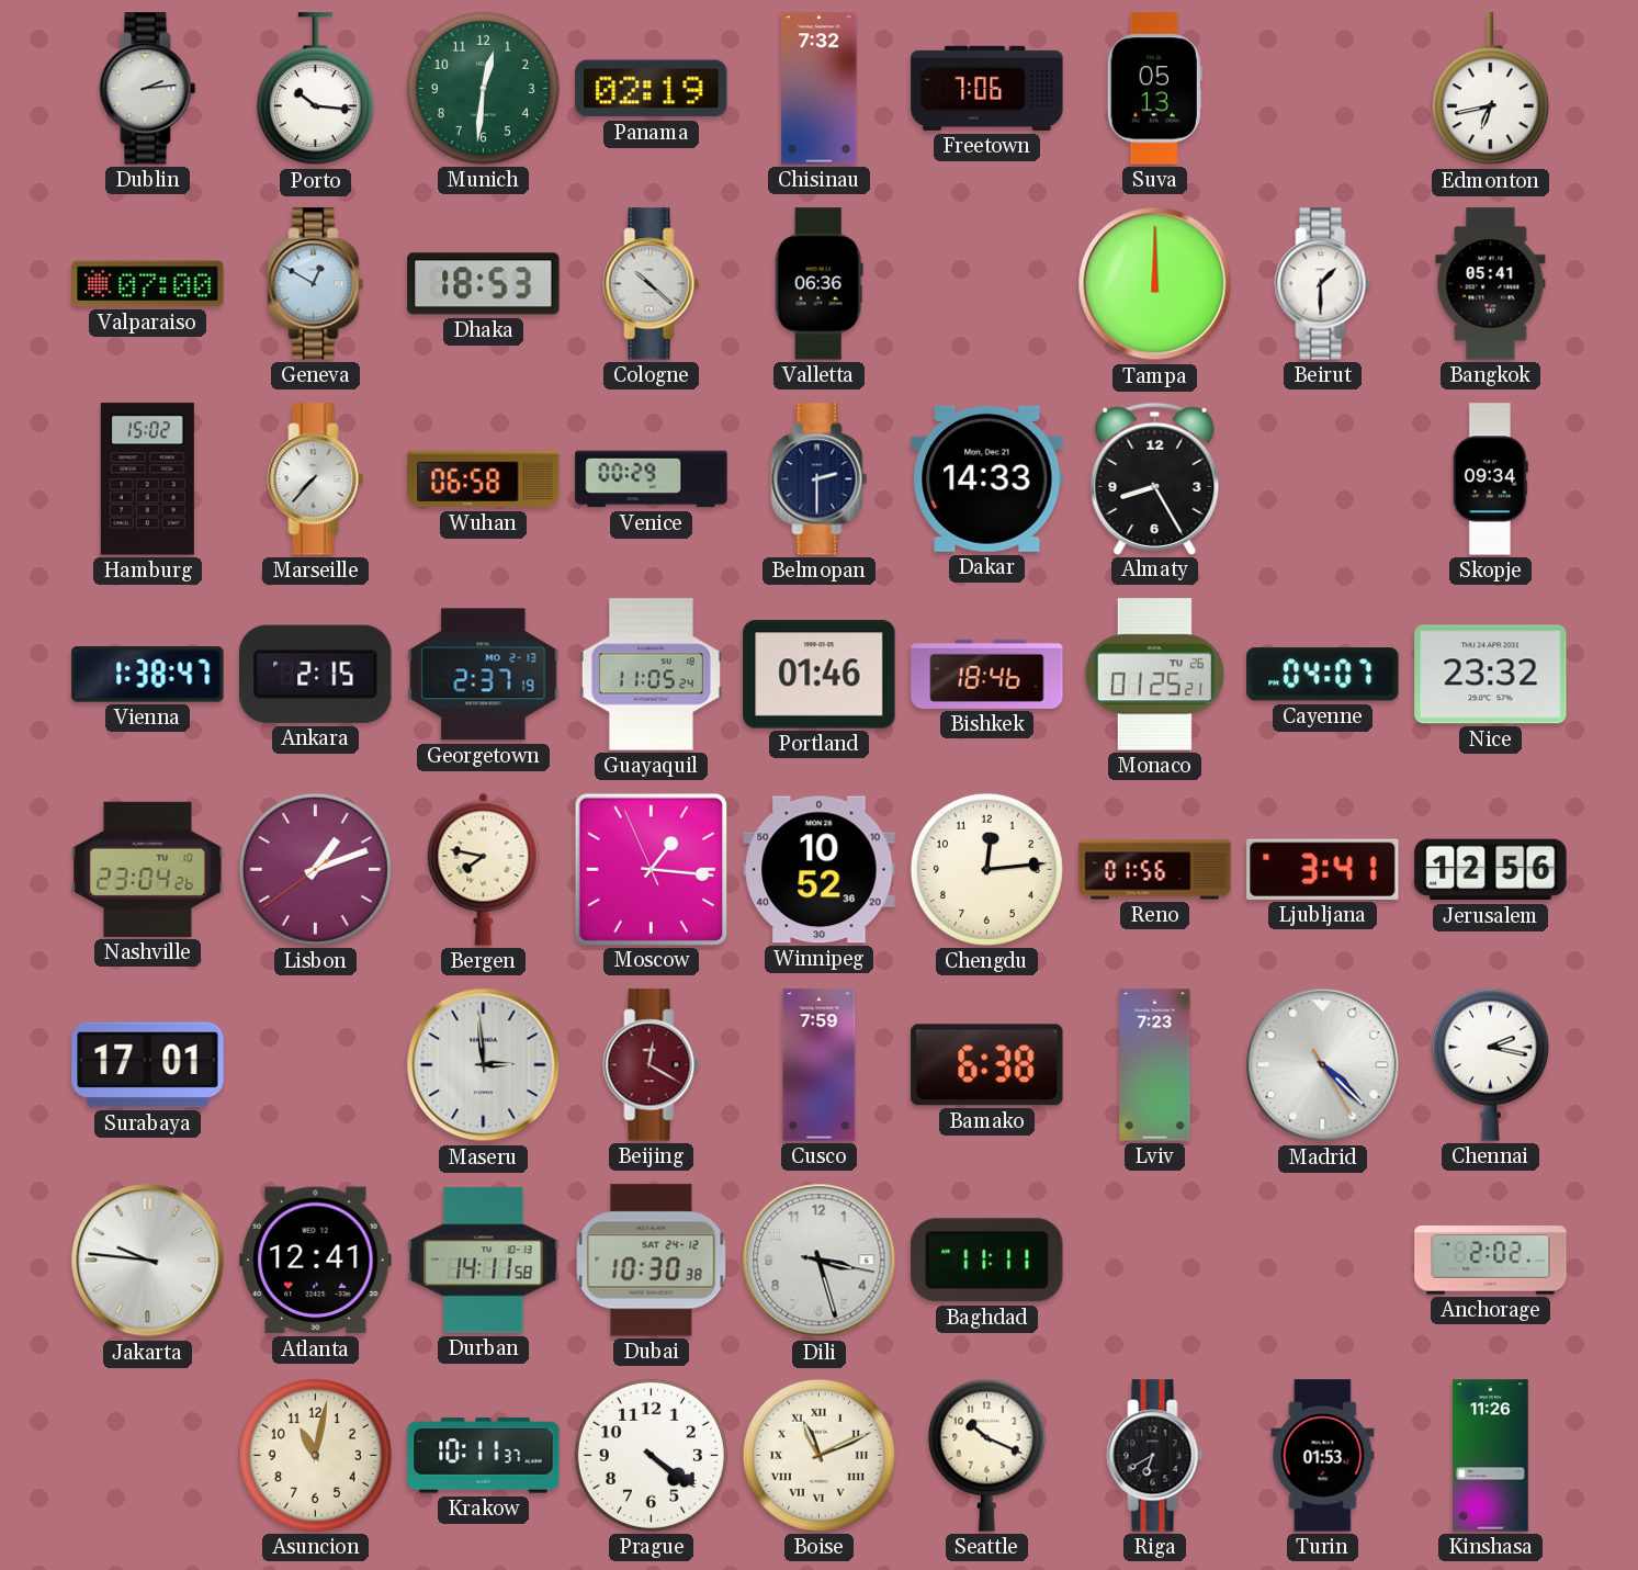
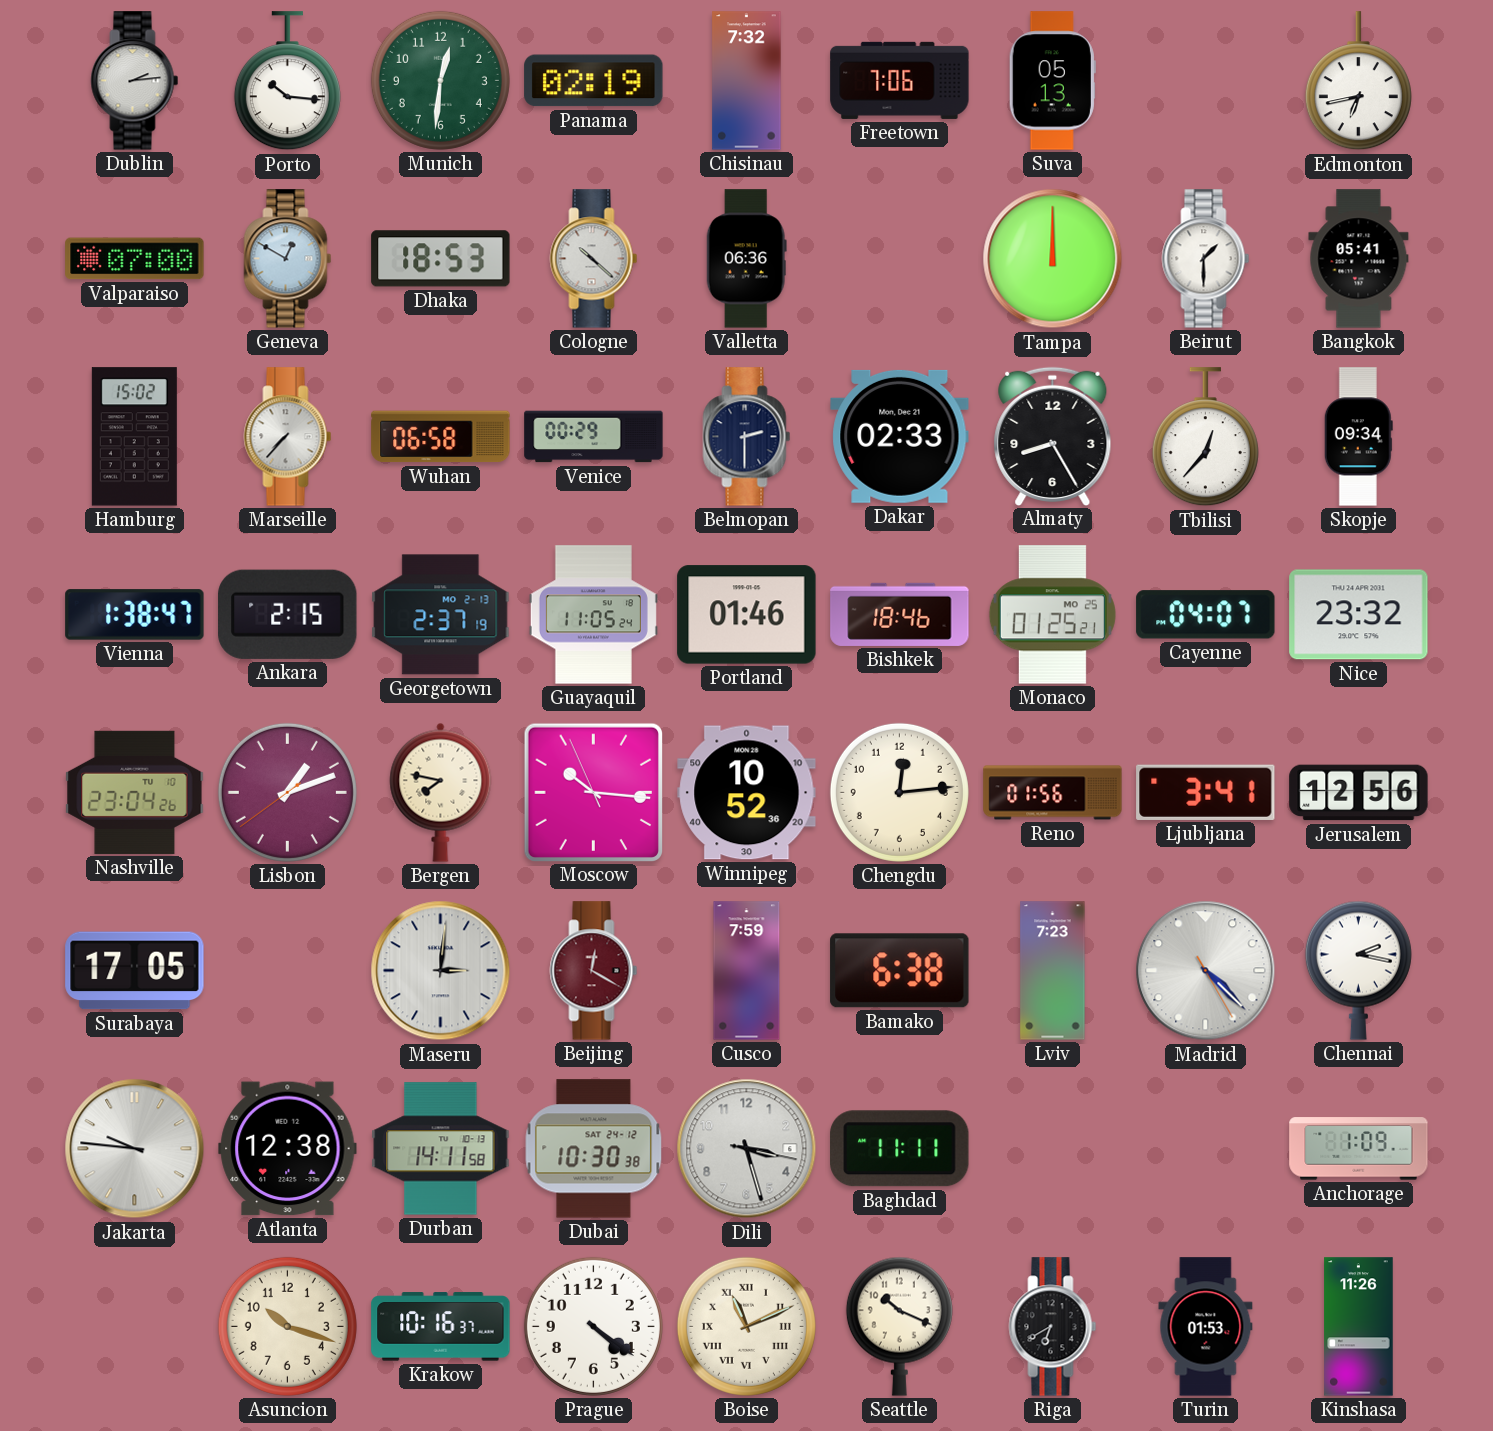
Dakar: 14:33 -> 02:33
Tbilisi: none -> 12:37
Monaco date: TU 26 -> MO 25
Moscow: 1:15 -> 10:15
Surabaya: 17:01 -> 17:05
Maseru: 2:59 -> 3:01
Atlanta: 12:41 -> 12:38
Anchorage: 2:02 -> 1:09
Asuncion: 11:02 -> 10:18
Krakow: 10:11 -> 10:16
